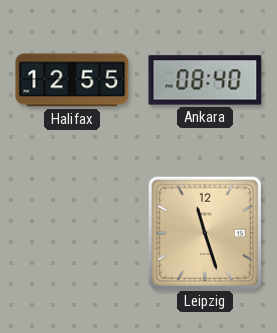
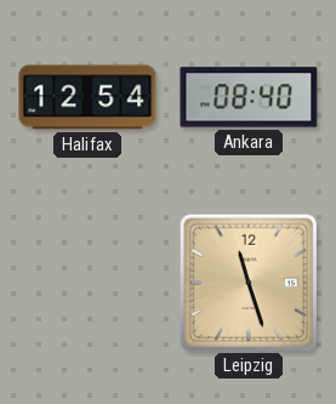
Halifax: 12:55 -> 12:54
